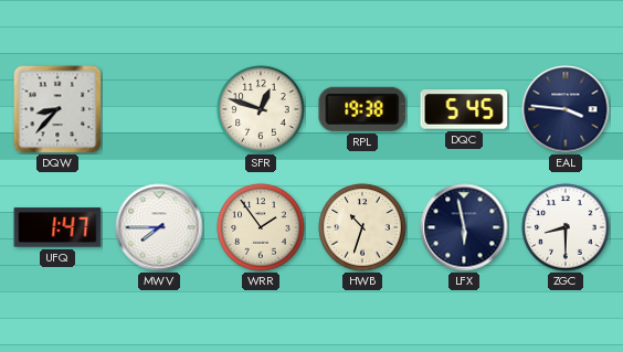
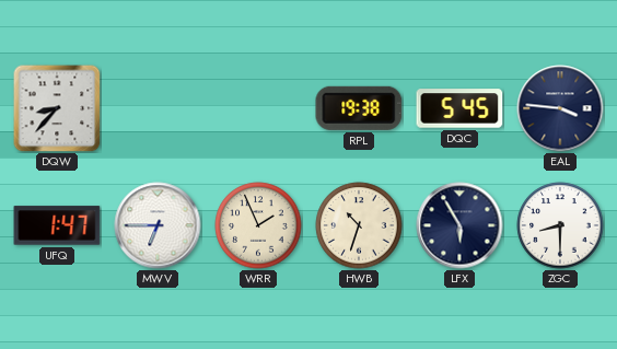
SFR: 12:48 -> none
MWV: 7:45 -> 6:45
WRR: 1:54 -> 1:56
LFX: 5:58 -> 5:55
